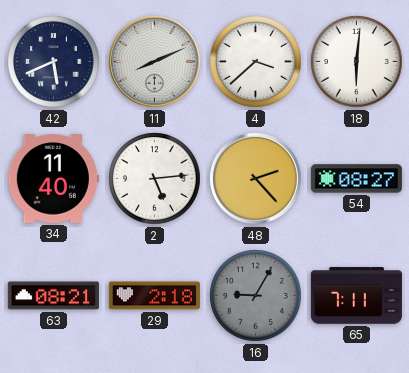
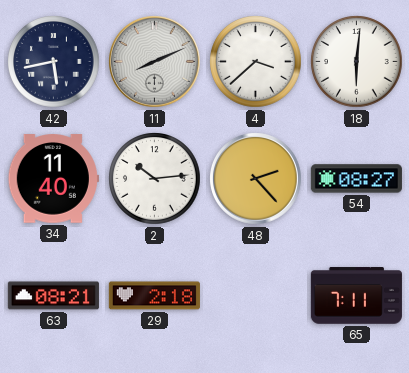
42: 5:41 -> 5:43
2: 5:14 -> 10:14
16: 9:05 -> none
